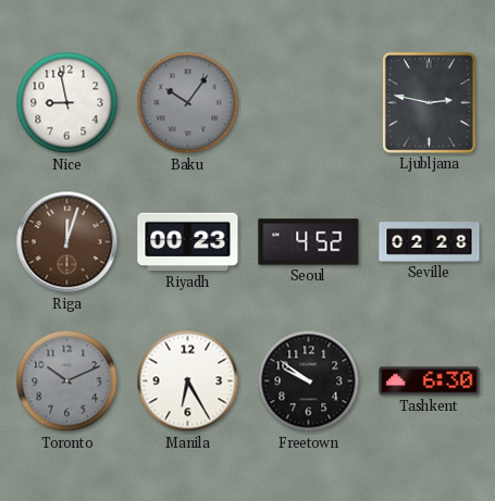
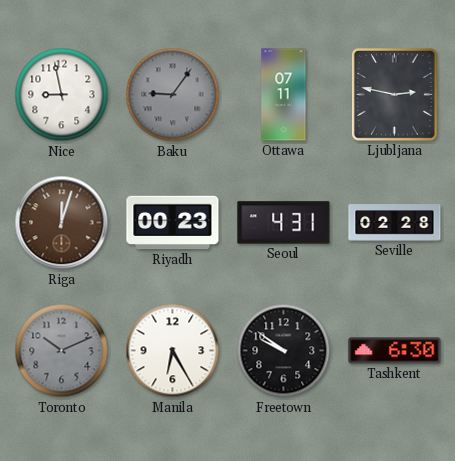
Baku: 10:06 -> 9:06
Ottawa: none -> 07:11
Seoul: 4:52 -> 4:31
